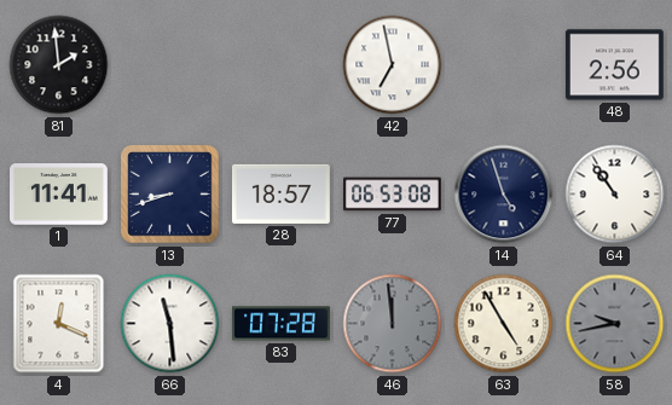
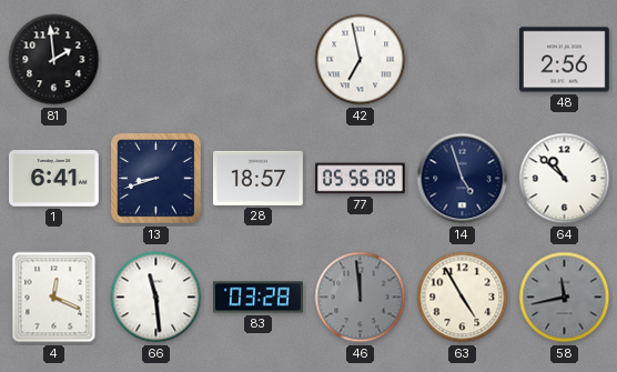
1: 11:41 -> 6:41
77: 06:53 -> 05:56
64: 10:54 -> 10:52
83: 07:28 -> 03:28
58: 9:43 -> 11:43
